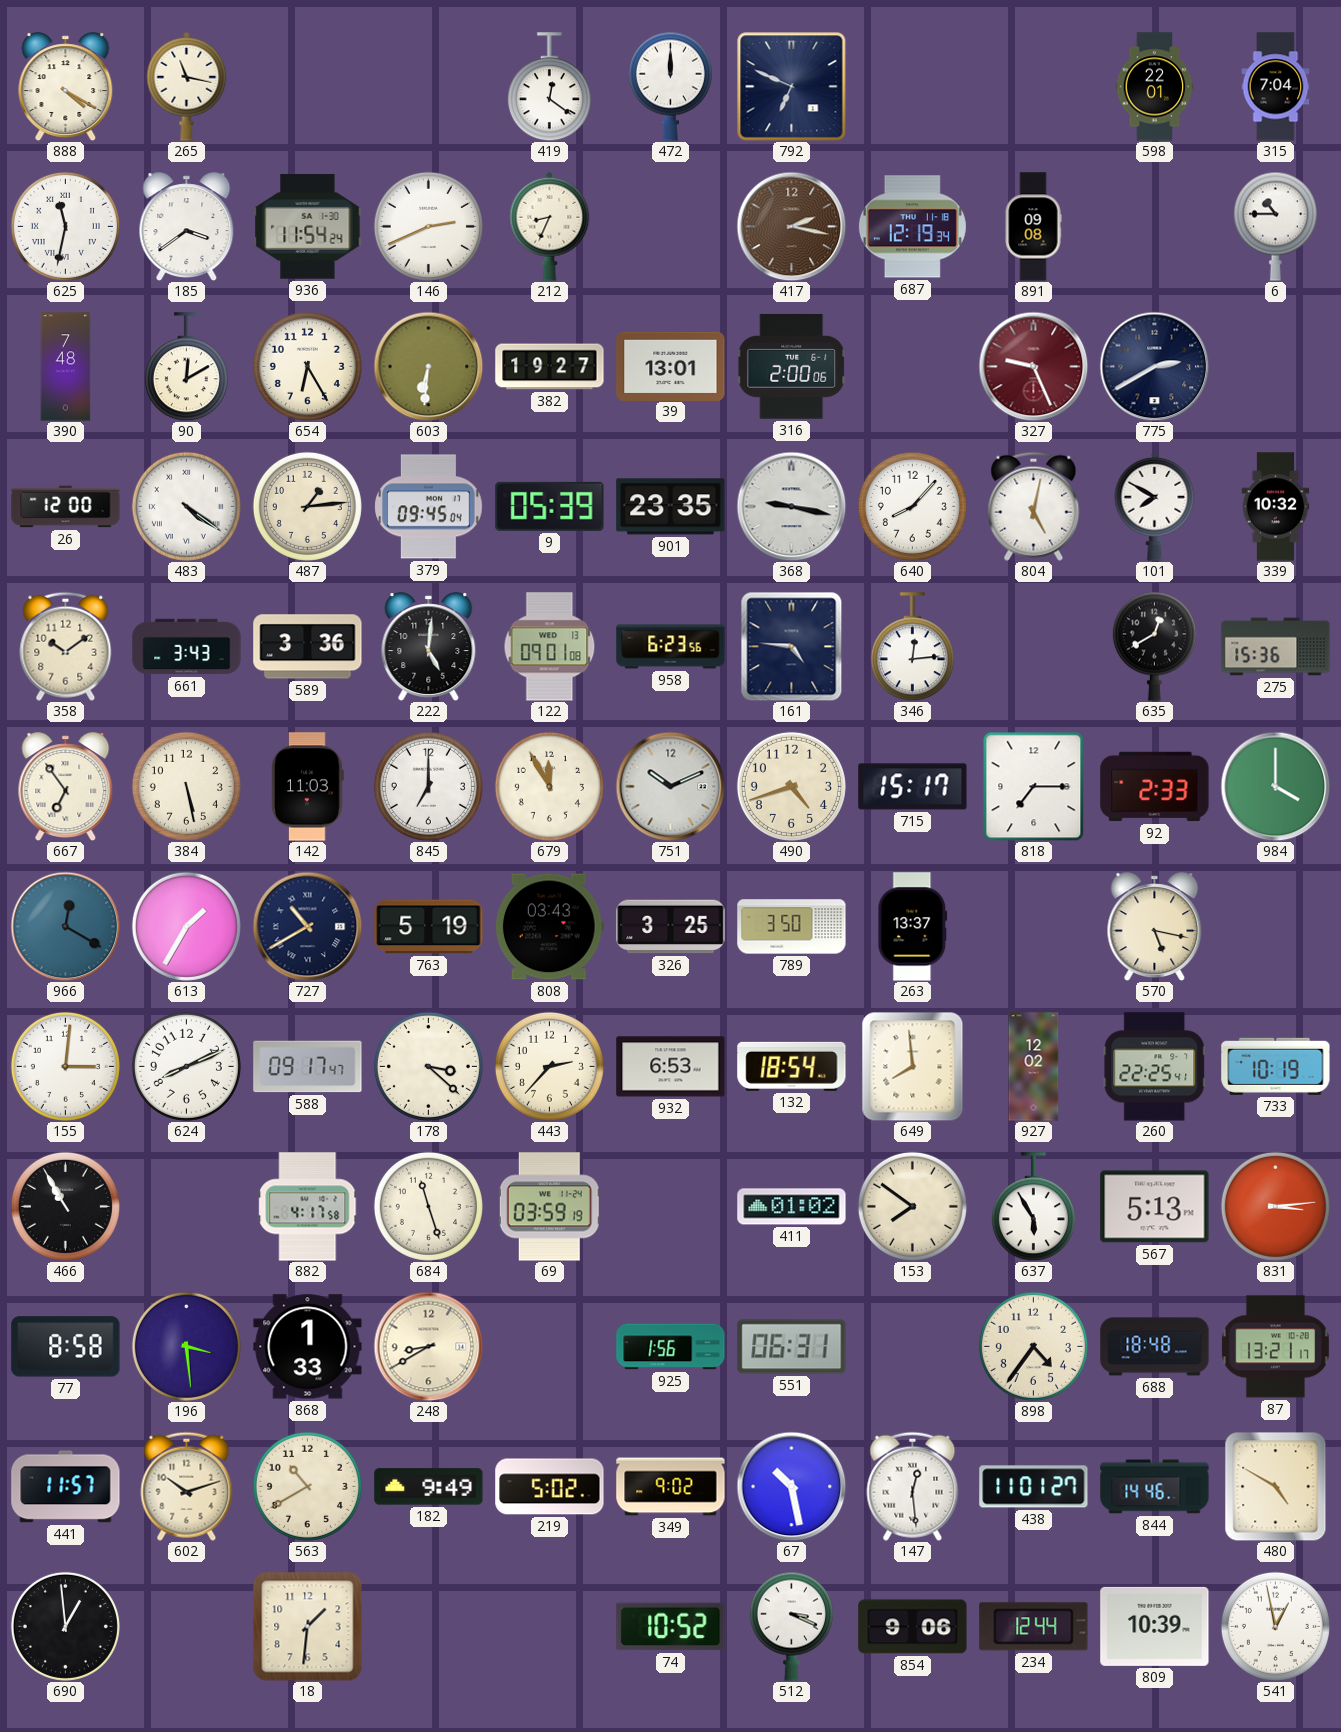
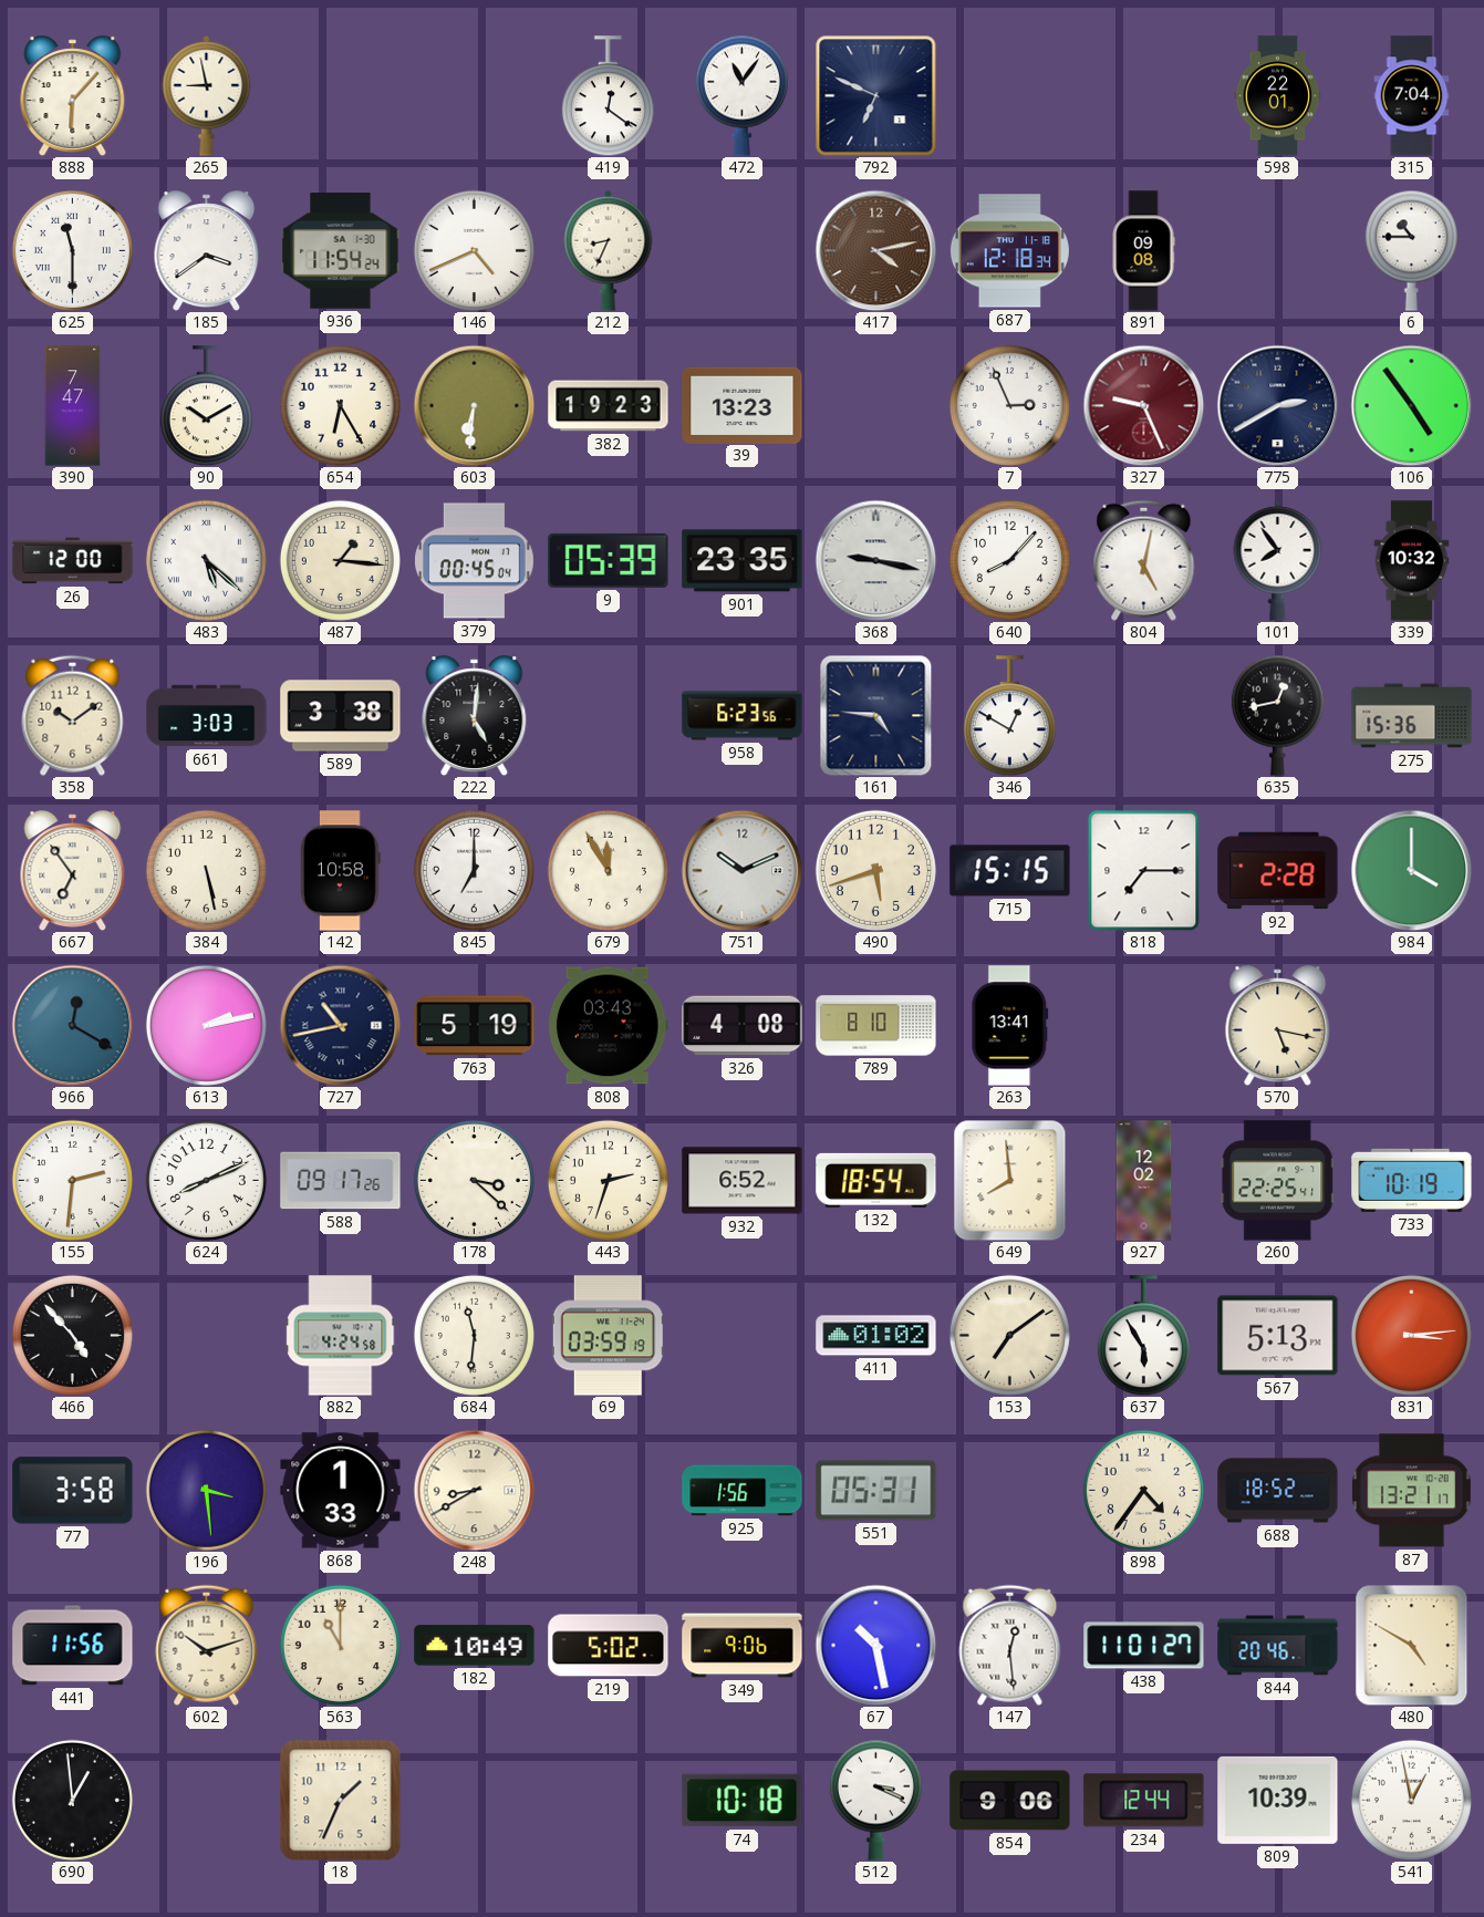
888: 4:20 -> 6:07
265: 11:17 -> 8:58
472: 12:00 -> 11:06
625: 11:32 -> 11:30
146: 2:41 -> 4:41
417: 2:17 -> 4:13
687: 12:19 -> 12:18
390: 7:48 -> 7:47
90: 12:10 -> 10:10
382: 19:27 -> 19:23
39: 13:01 -> 13:23
316: 2:00 -> none
7: none -> 2:56
106: none -> 4:54
483: 4:21 -> 5:22
487: 1:14 -> 1:16
379: 09:45 -> 00:45
101: 7:50 -> 7:54
661: 3:43 -> 3:03
589: 3:36 -> 3:38
122: 09:01 -> none
346: 12:14 -> 12:50
635: 12:40 -> 12:43
142: 11:03 -> 10:58
490: 4:42 -> 5:42
715: 15:17 -> 15:15
92: 2:33 -> 2:28
613: 1:35 -> 2:13
727: 10:40 -> 10:43
326: 3:25 -> 4:08
789: 3:50 -> 8:10
263: 13:37 -> 13:41
155: 3:01 -> 2:31
588: 09:17:47 -> 09:17:26
443: 2:37 -> 2:33
932: 6:53 -> 6:52
466: 10:55 -> 4:53
882: 4:17 -> 4:24
684: 11:27 -> 11:31
153: 7:51 -> 7:09
77: 8:58 -> 3:58
551: 06:31 -> 05:31
688: 18:48 -> 18:52
441: 11:57 -> 11:56
563: 10:40 -> 11:00
182: 9:49 -> 10:49
349: 9:02 -> 9:06
844: 14:46 -> 20:46
18: 1:31 -> 1:34
74: 10:52 -> 10:18
